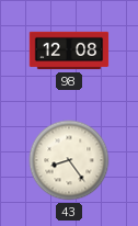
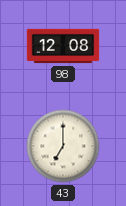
43: 8:24 -> 7:00
